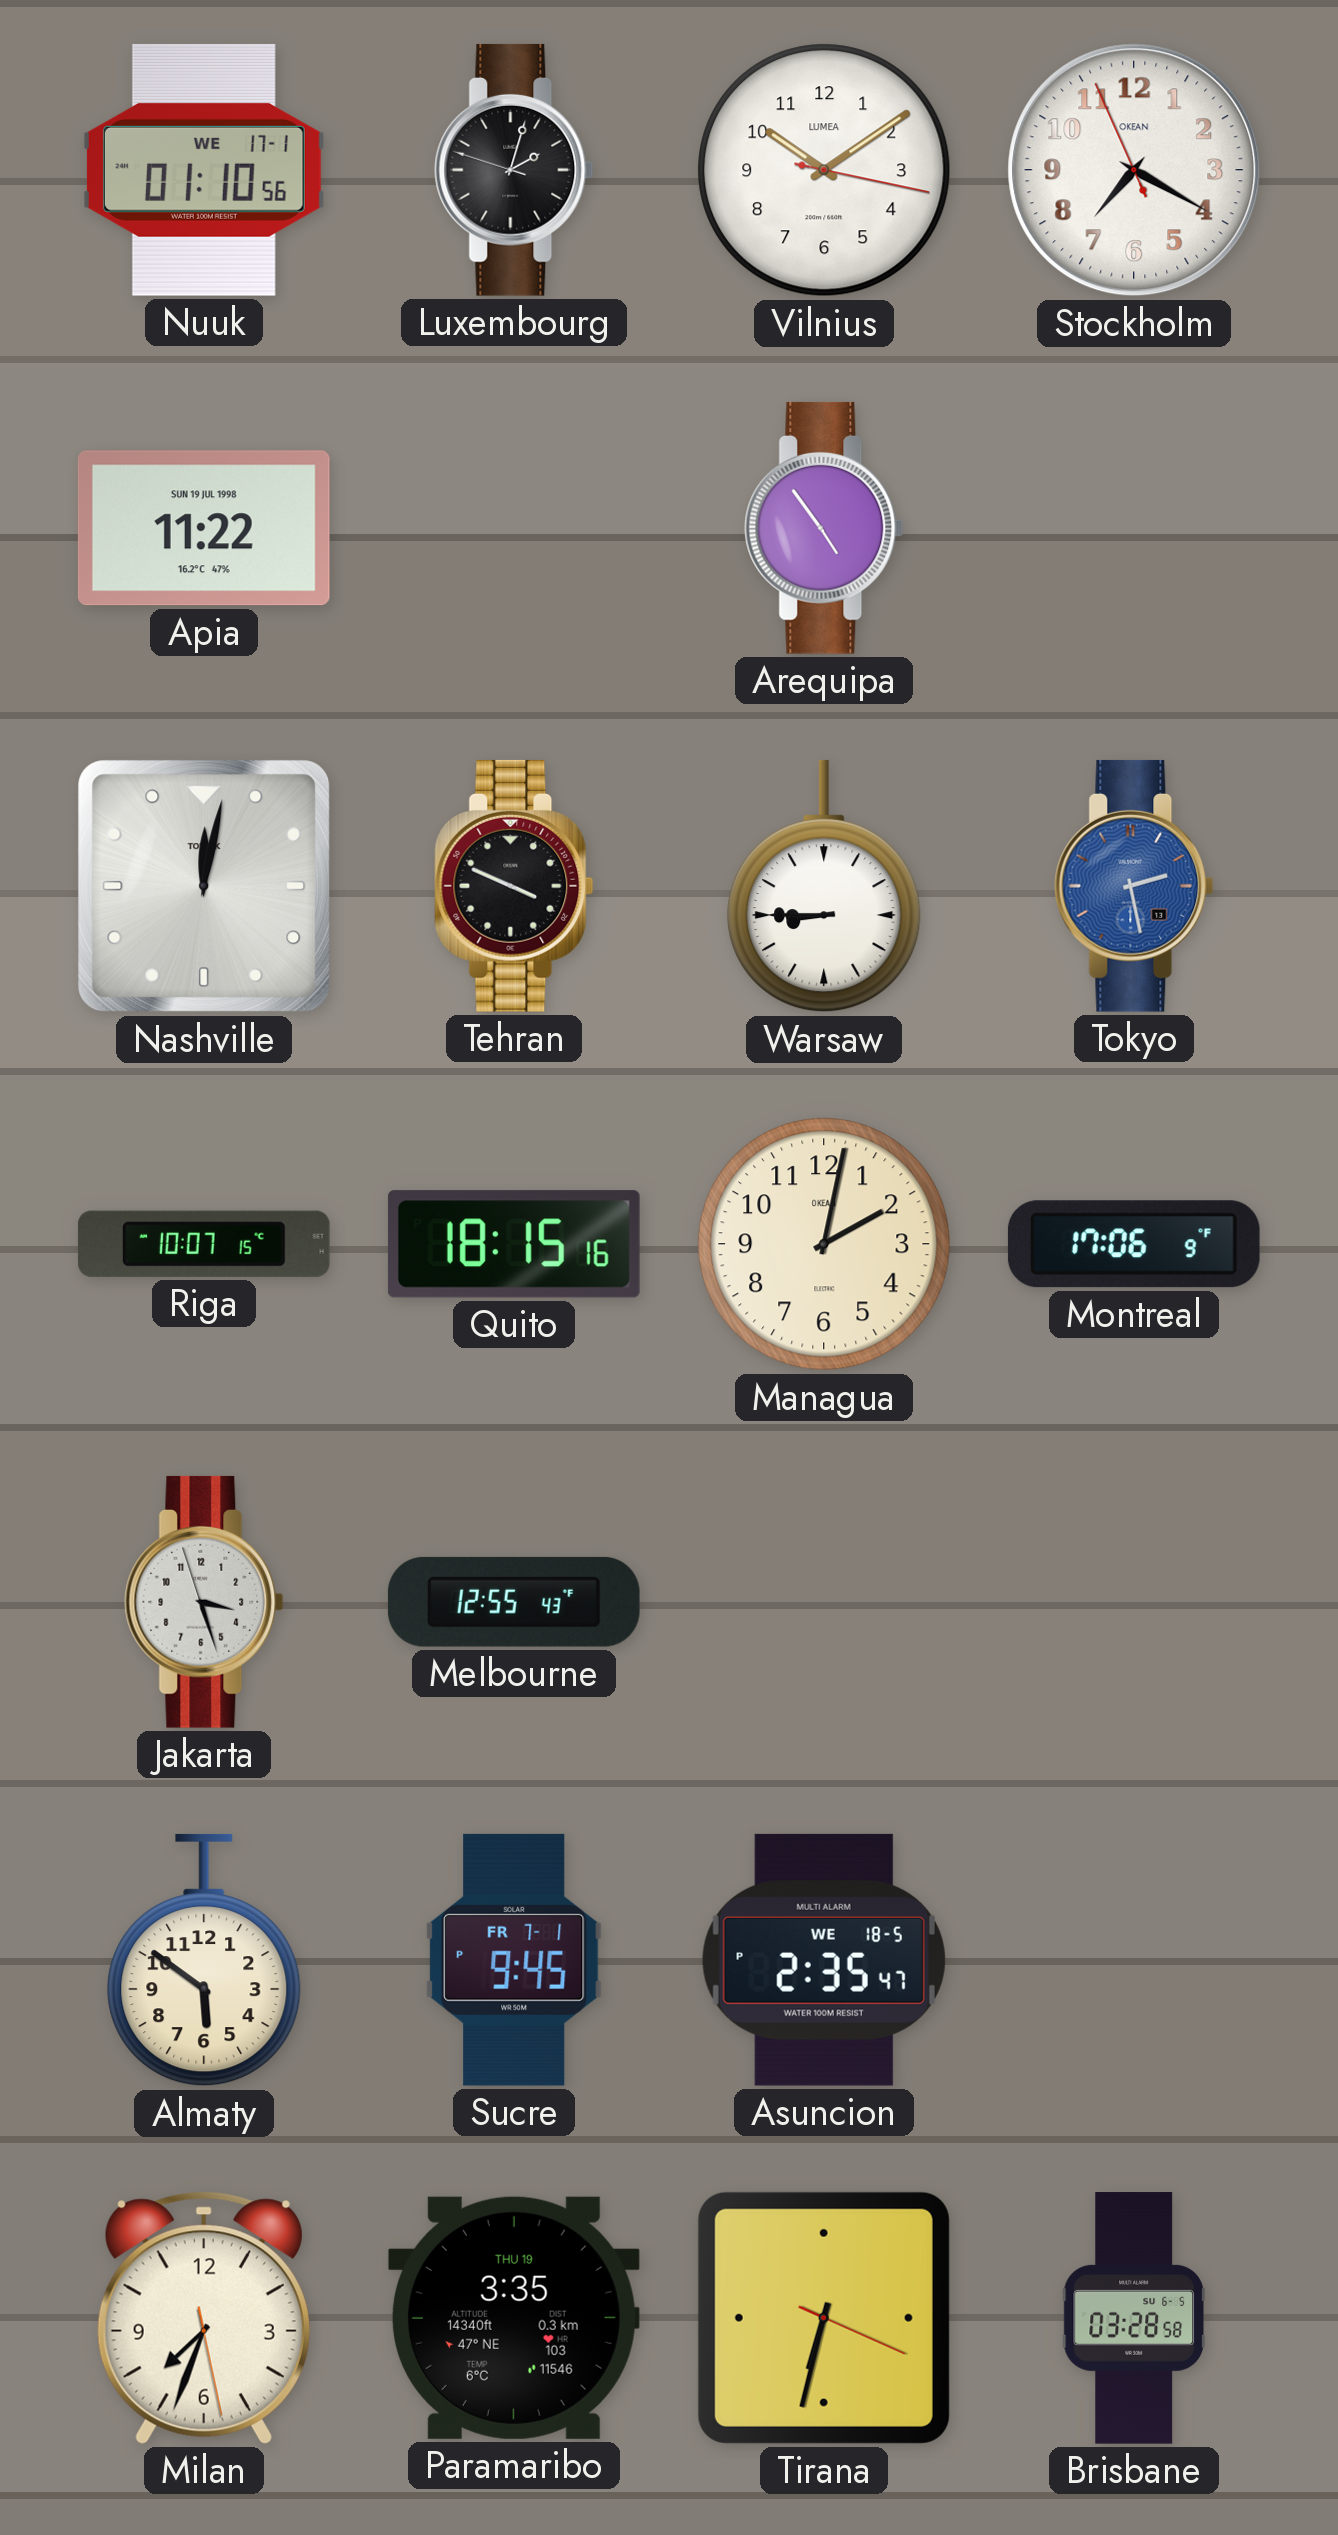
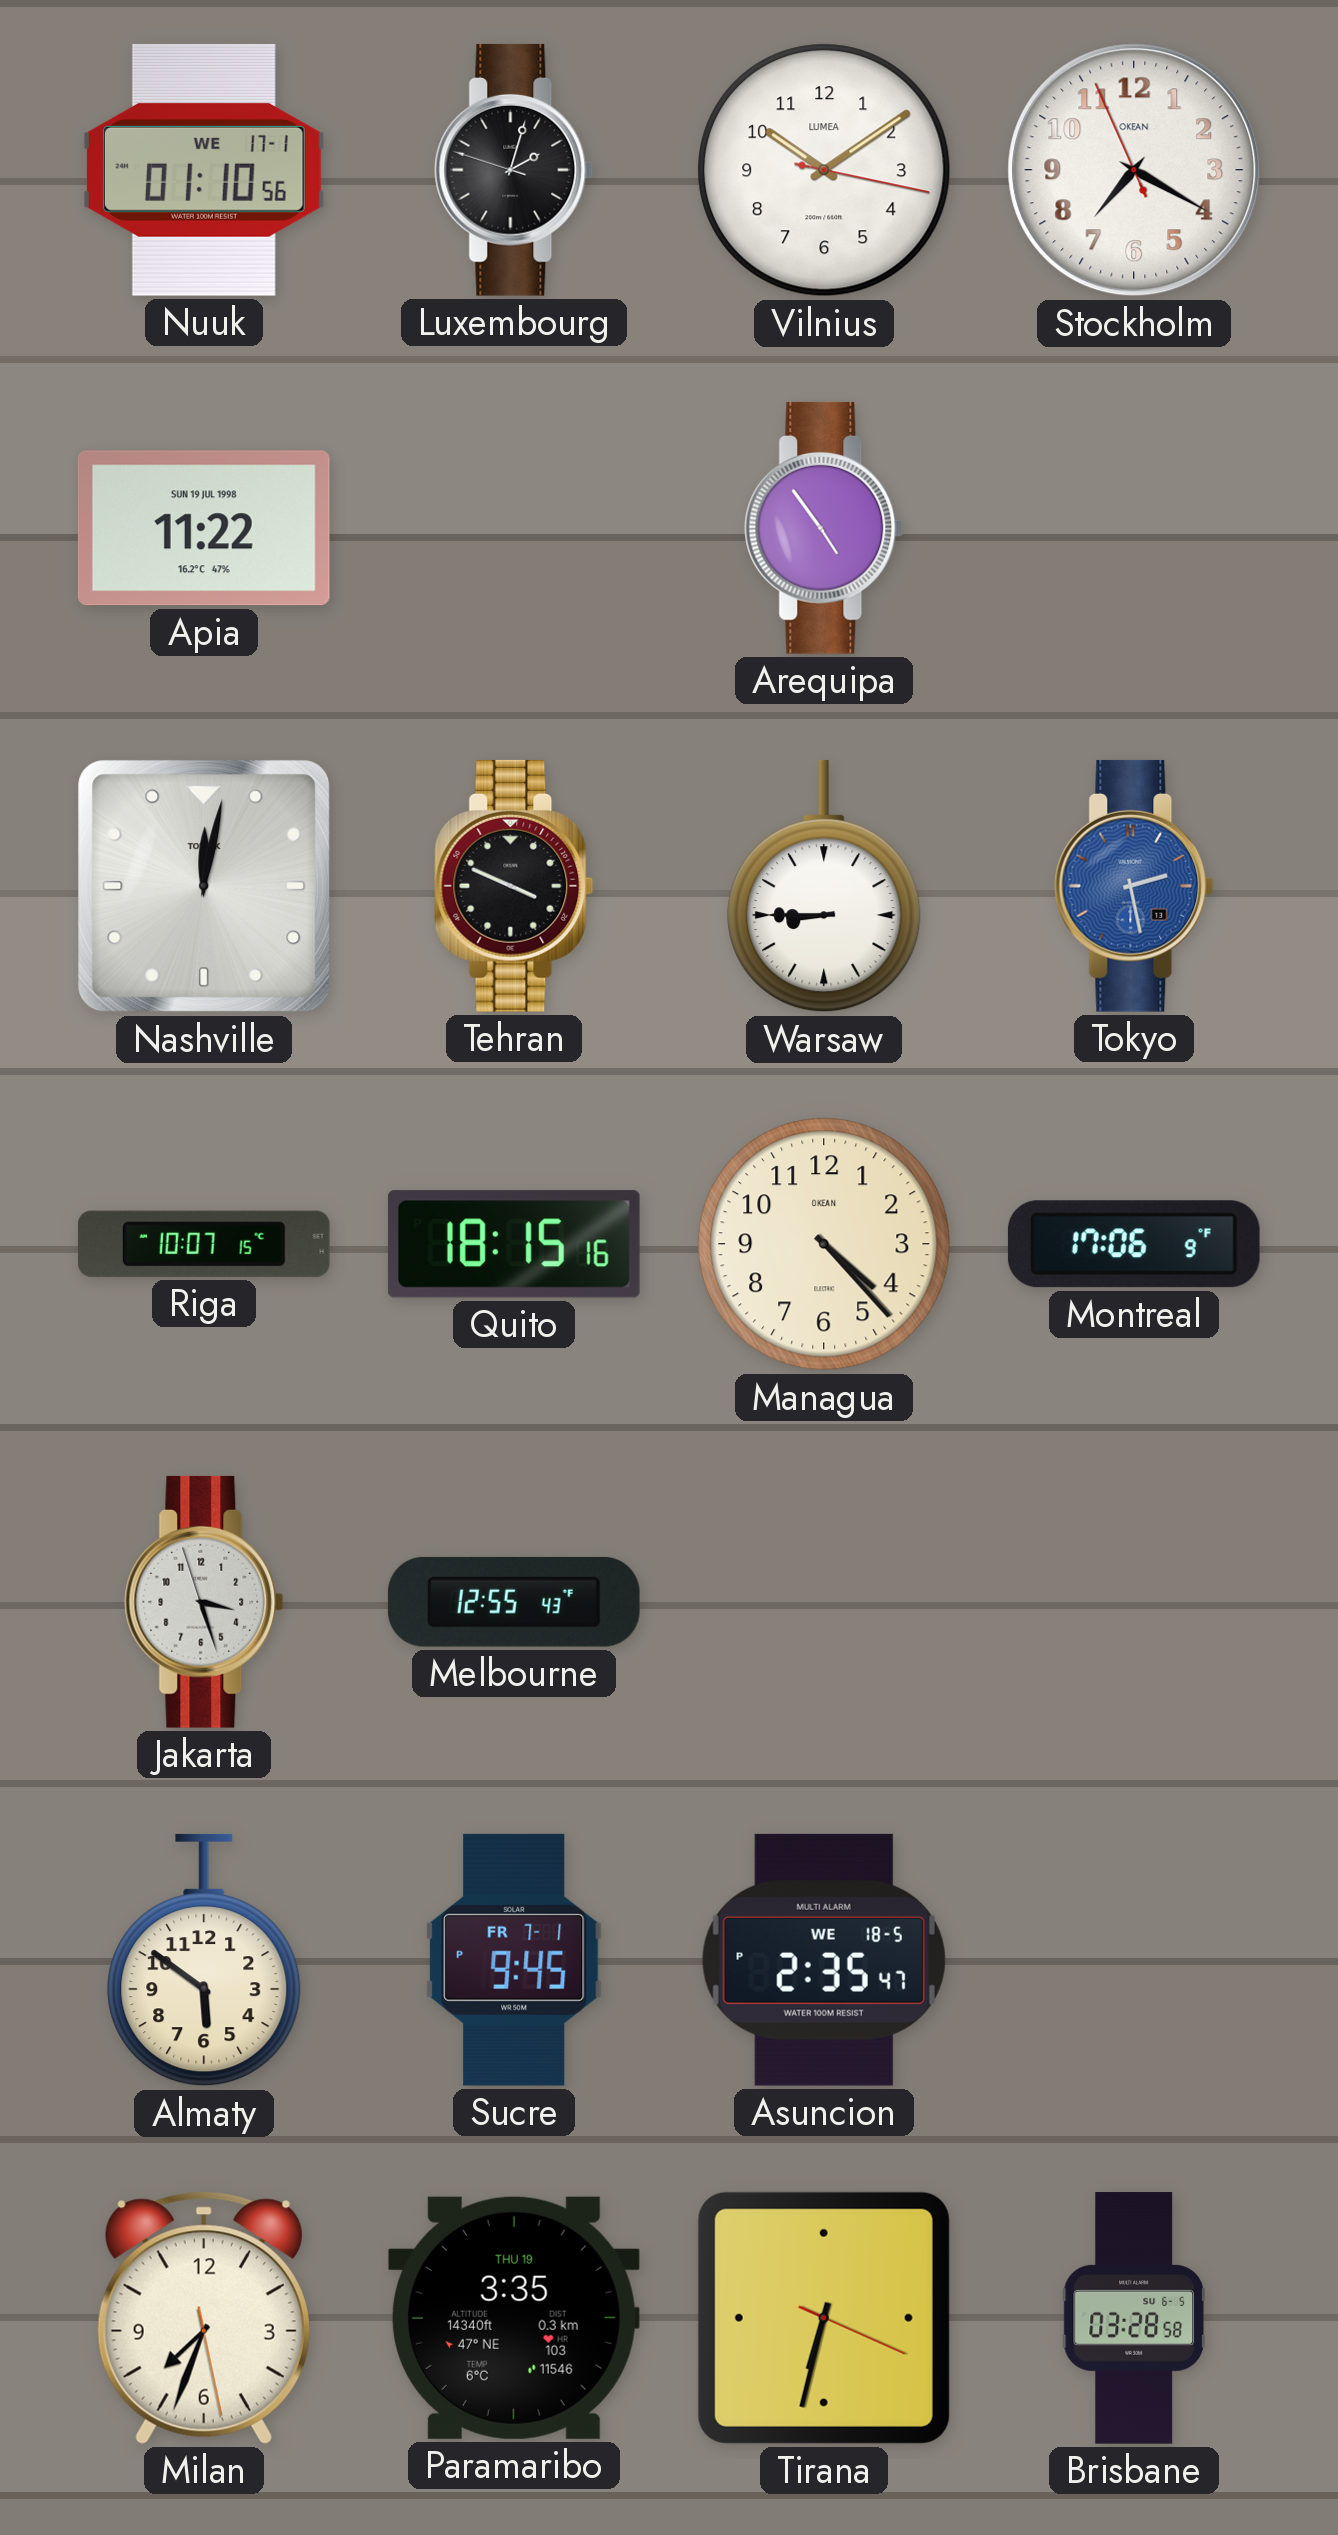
Managua: 2:02 -> 4:23
